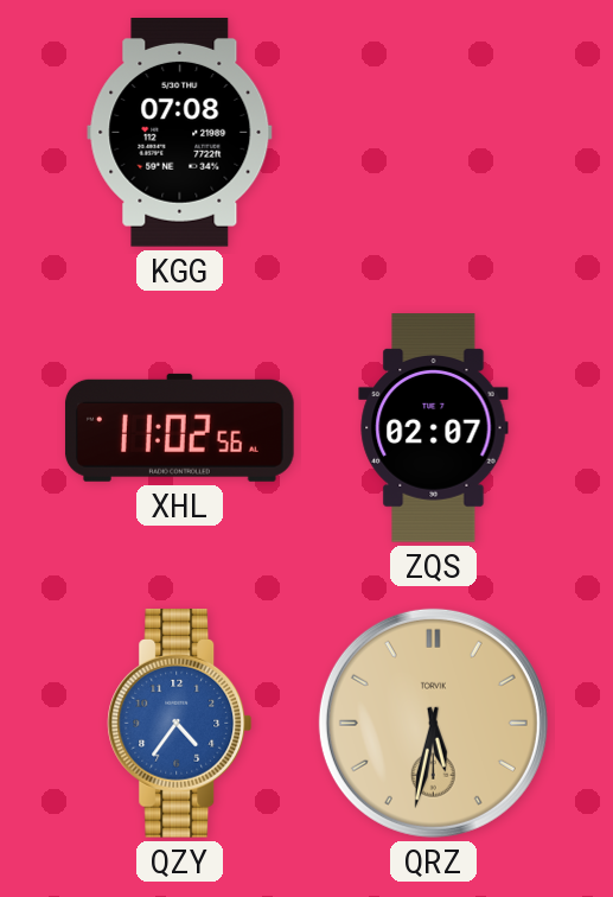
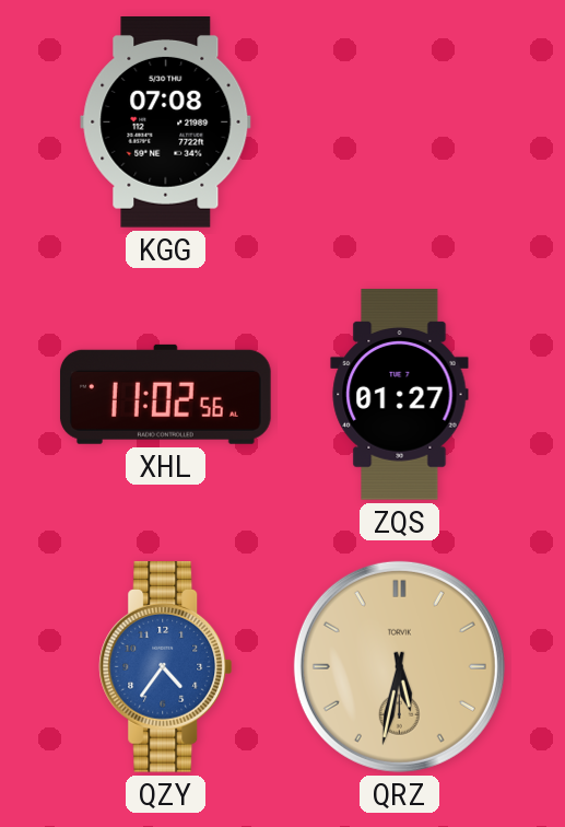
ZQS: 02:07 -> 01:27
